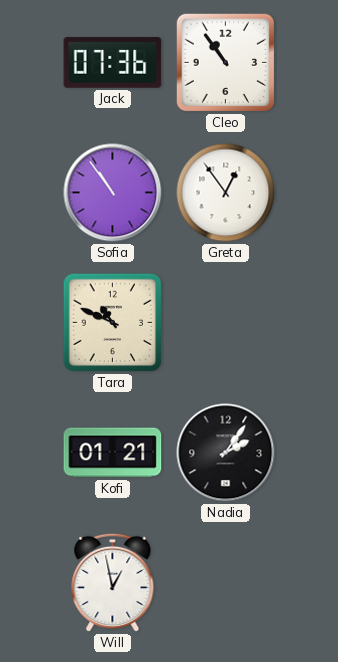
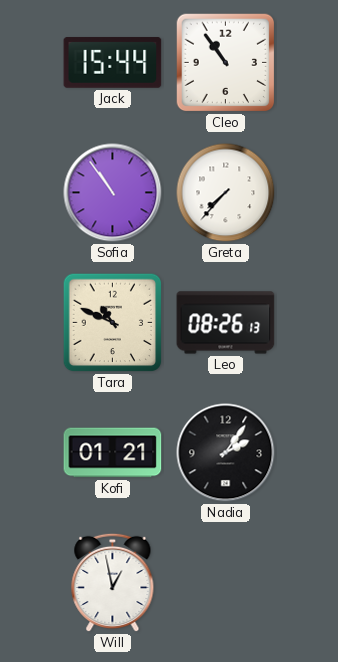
Jack: 07:36 -> 15:44
Greta: 12:54 -> 7:37
Leo: none -> 08:26
